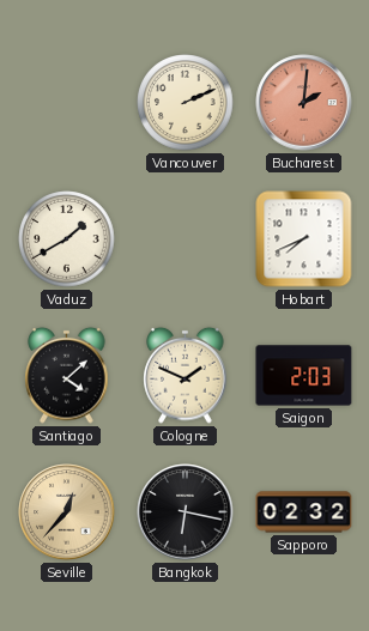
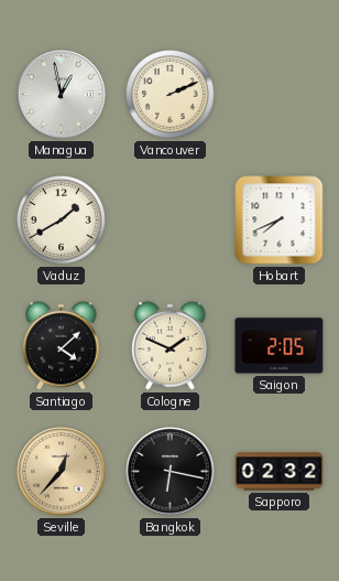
Managua: none -> 12:58
Bucharest: 2:01 -> none
Saigon: 2:03 -> 2:05
